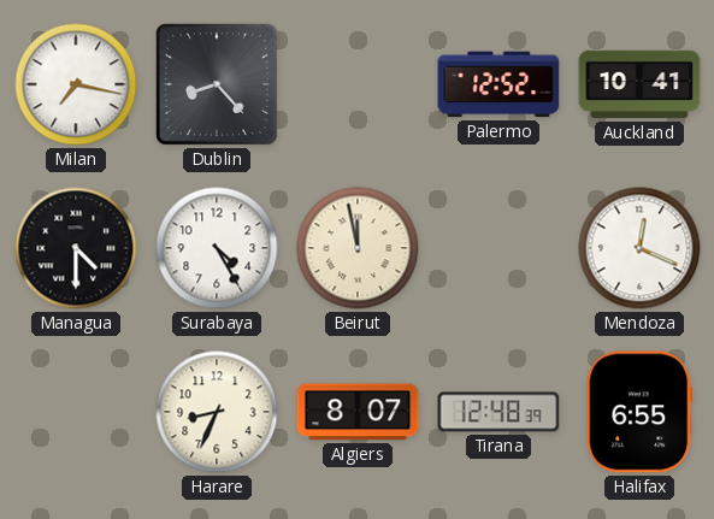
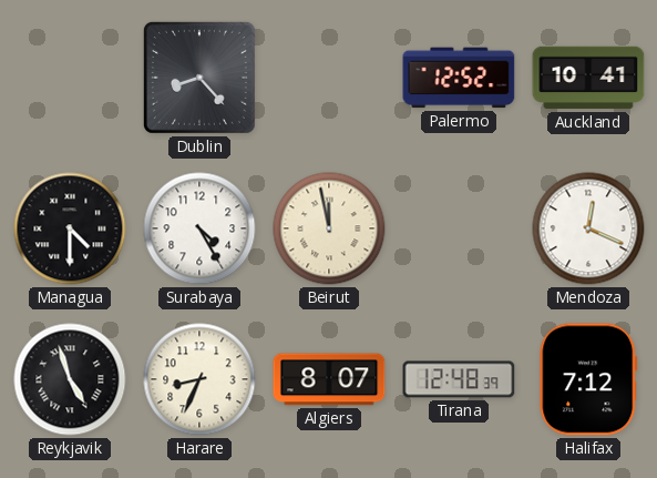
Milan: 7:17 -> none
Reykjavik: none -> 4:57
Halifax: 6:55 -> 7:12
